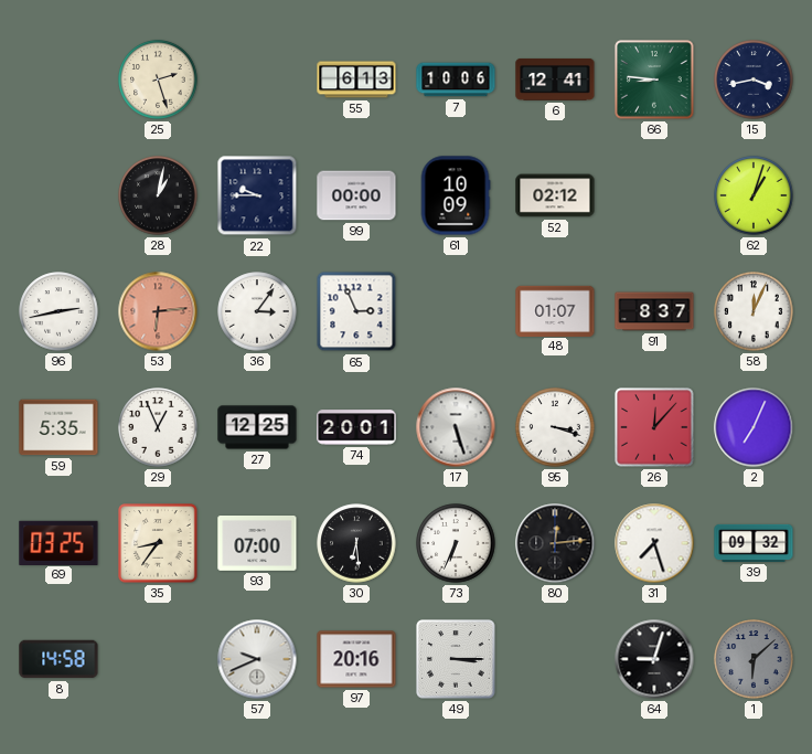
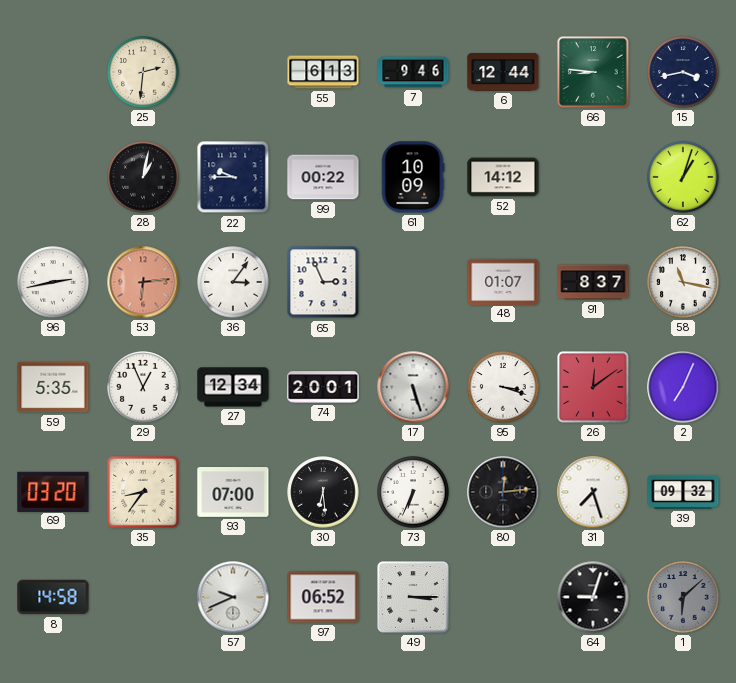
25: 2:27 -> 2:31
7: 10:06 -> 9:46
6: 12:41 -> 12:44
99: 00:00 -> 00:22
52: 02:12 -> 14:12
58: 12:04 -> 11:17
27: 12:25 -> 12:34
26: 12:07 -> 12:09
69: 03:25 -> 03:20
97: 20:16 -> 06:52
